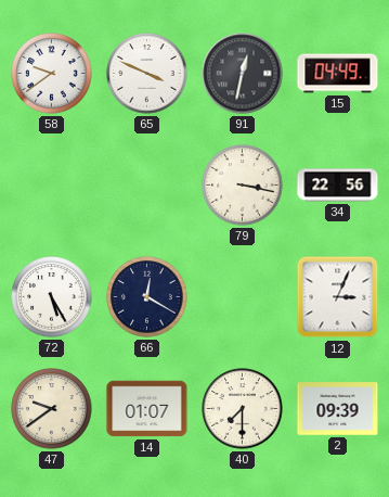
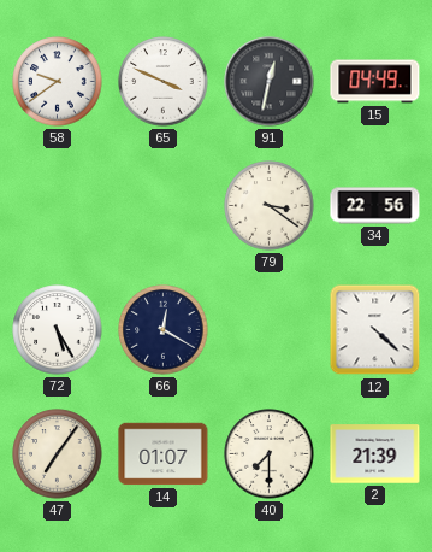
79: 3:17 -> 3:21
12: 3:04 -> 4:22
47: 9:39 -> 7:06
2: 09:39 -> 21:39
